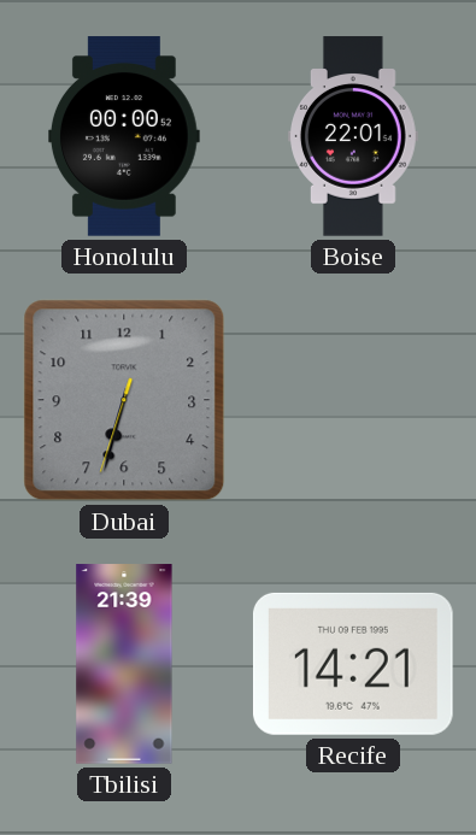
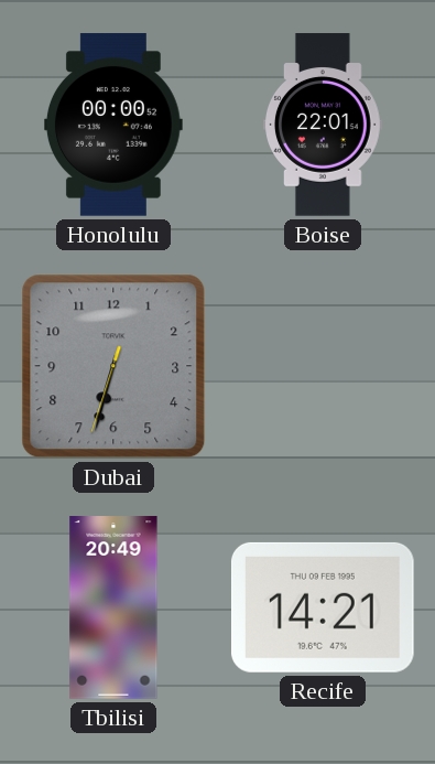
Tbilisi: 21:39 -> 20:49
